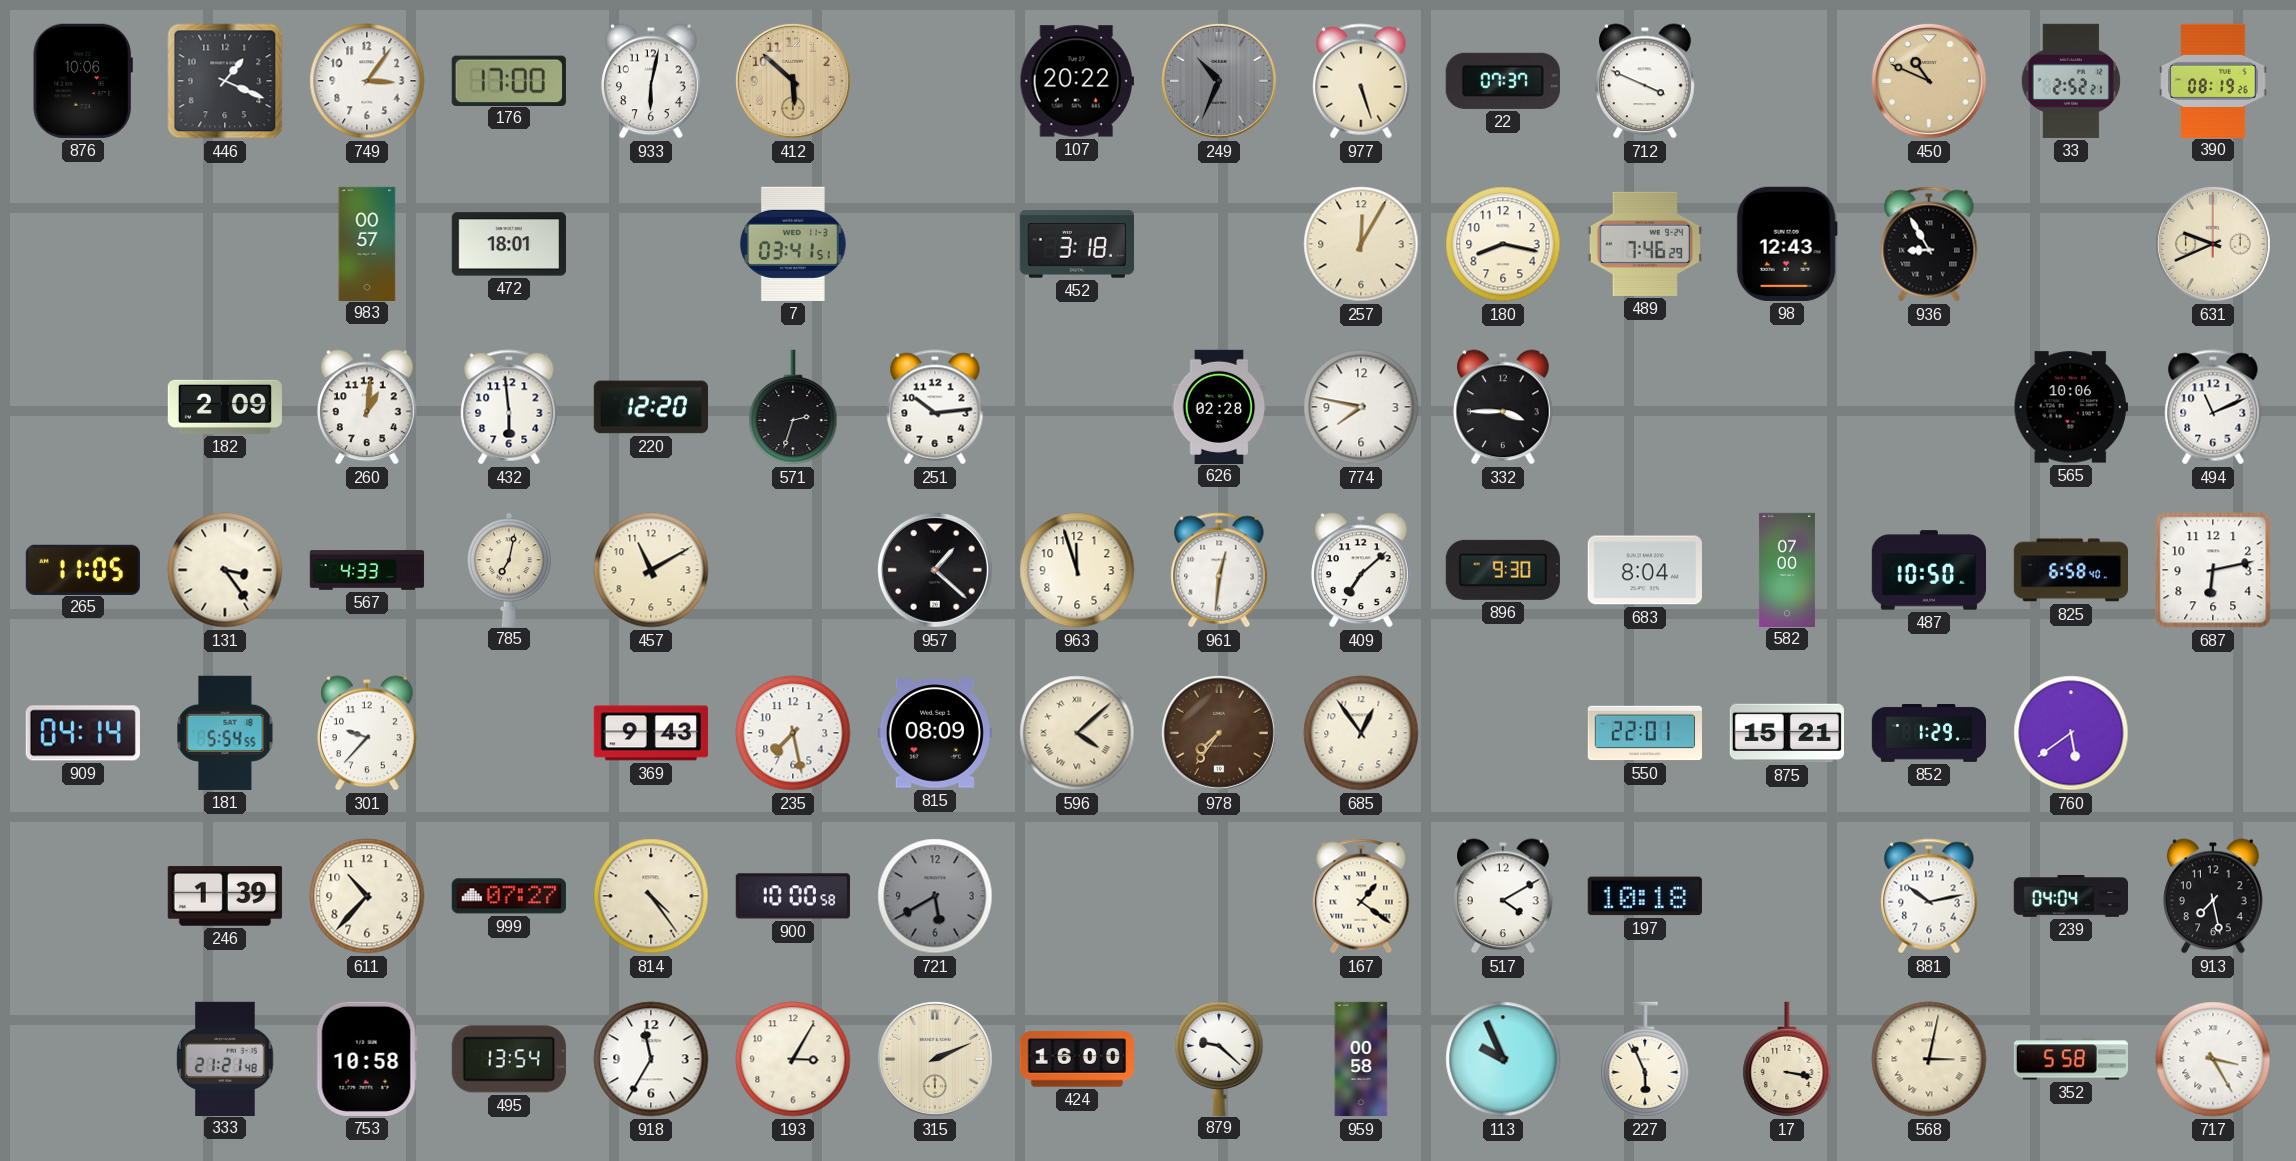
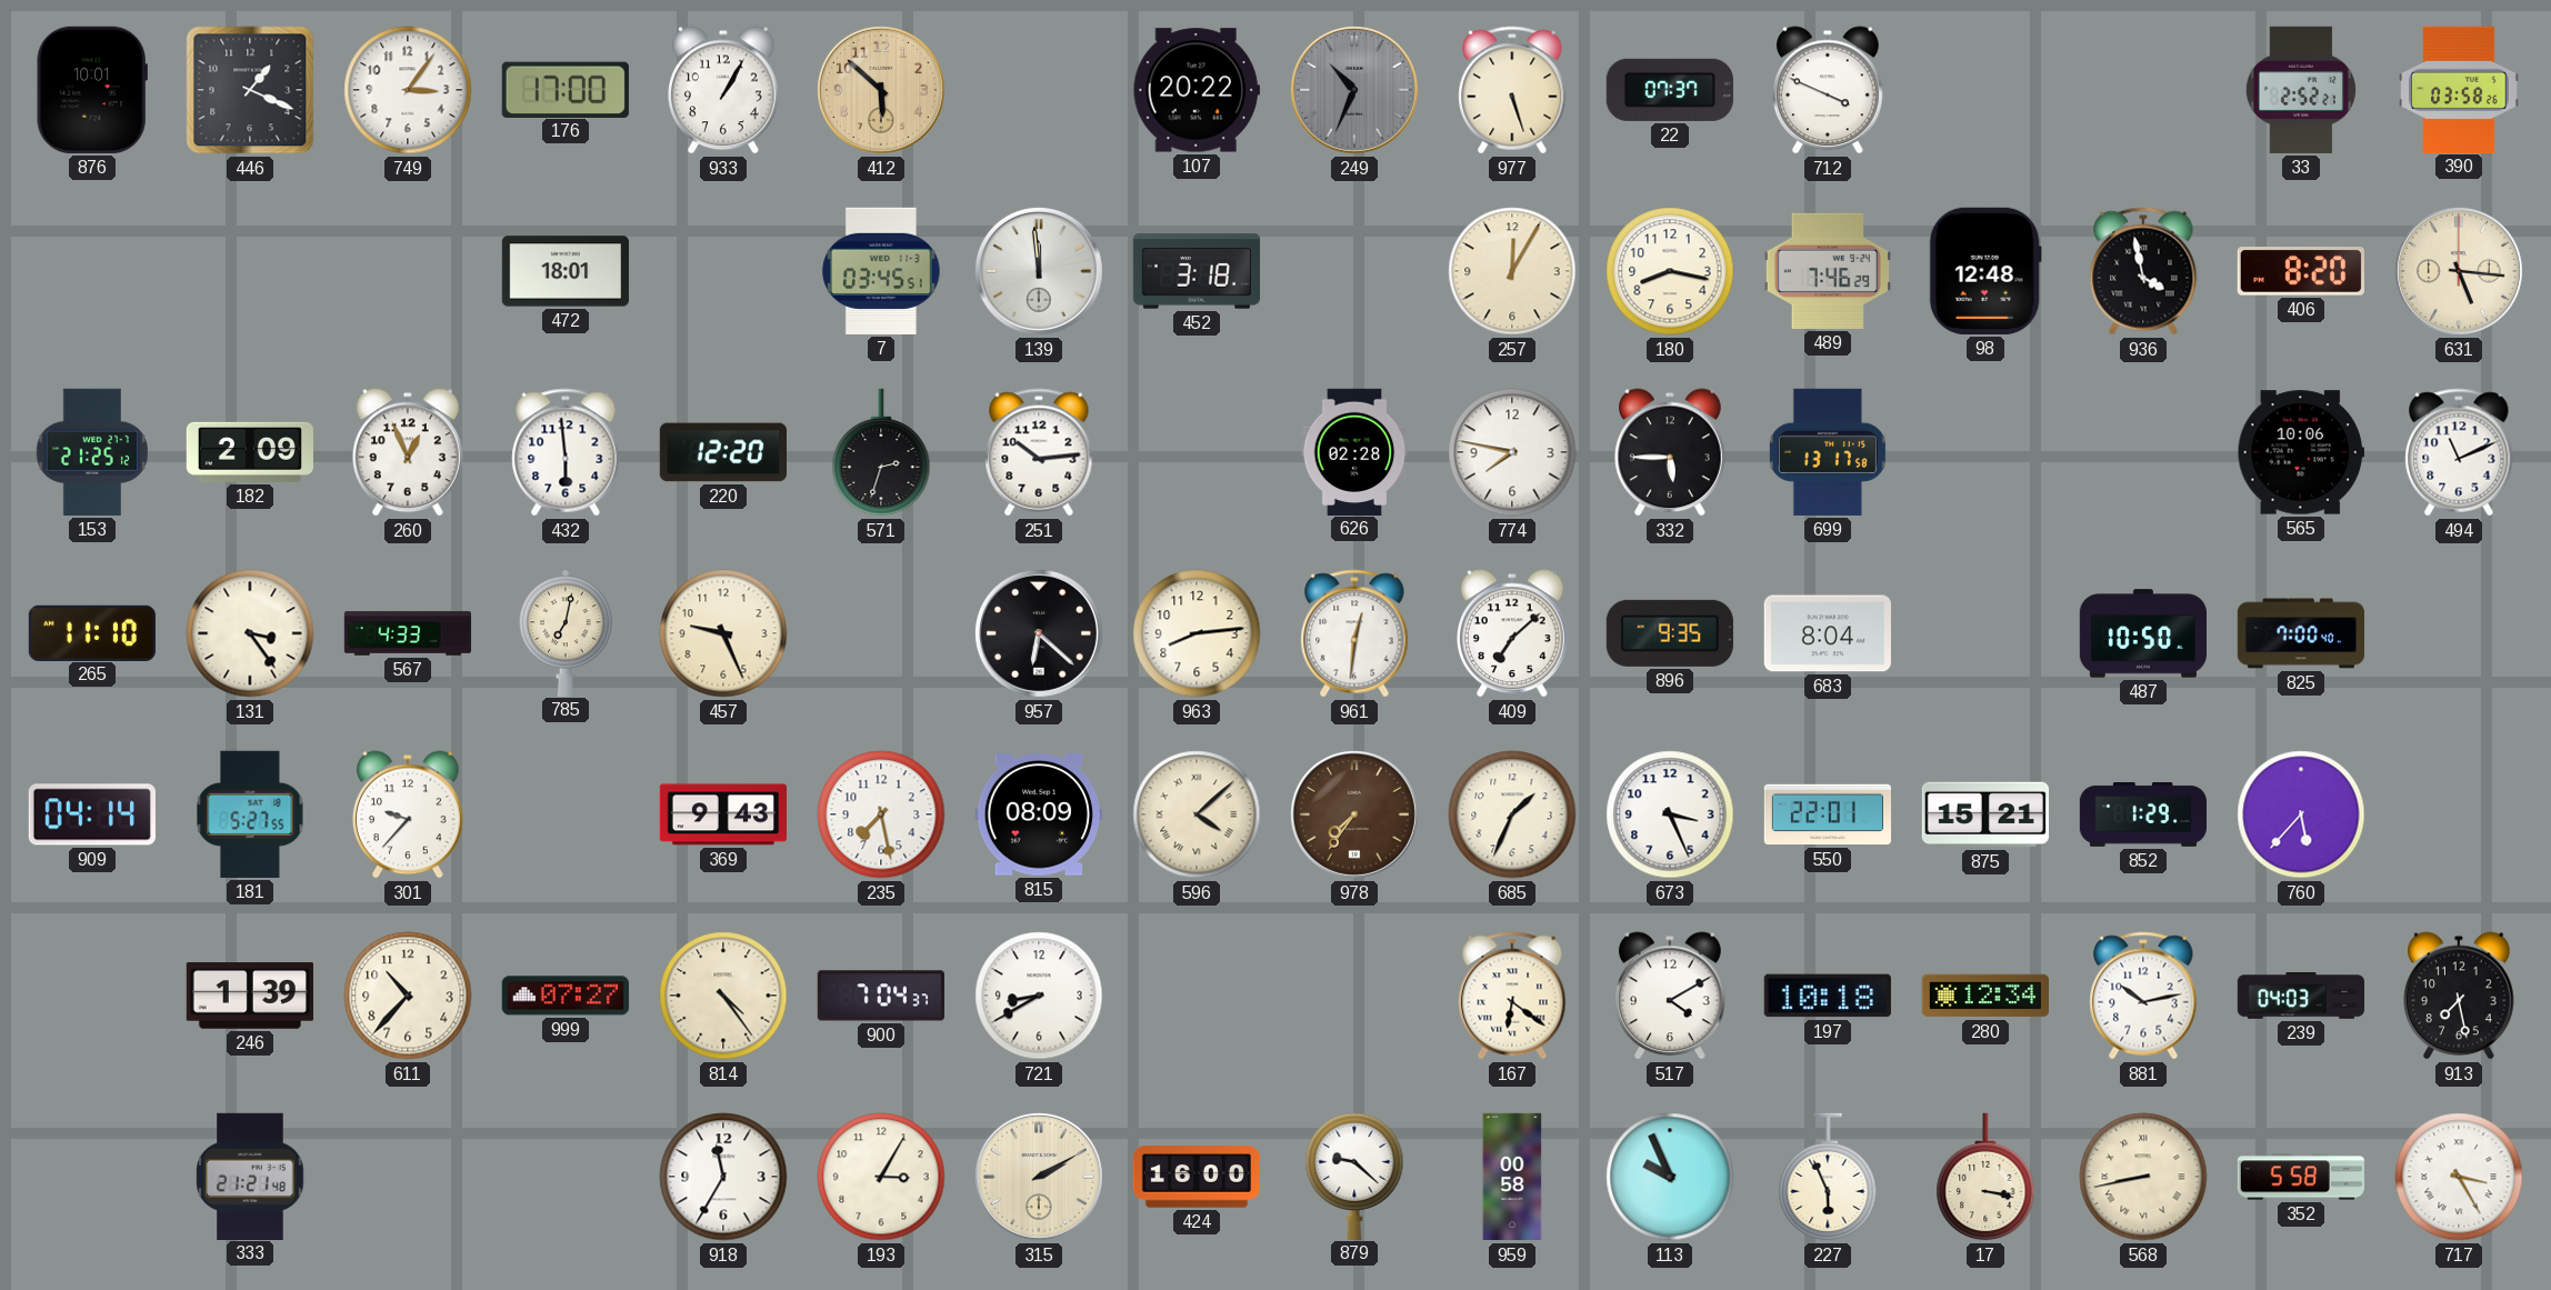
876: 10:06 -> 10:01
933: 6:02 -> 1:05
450: 10:49 -> none
390: 08:19 -> 03:58
983: 00:57 -> none
7: 03:41 -> 03:45
139: none -> 11:59
98: 12:43 -> 12:48
936: 8:55 -> 3:58
406: none -> 8:20
631: 9:41 -> 5:16
153: none -> 21:25
260: 1:01 -> 12:56
332: 3:45 -> 5:45
699: none -> 13:17
265: 11:05 -> 11:10
457: 11:10 -> 9:26
957: 1:22 -> 6:22
963: 11:57 -> 8:14
896: 9:30 -> 9:35
582: 07:00 -> none
825: 6:58 -> 7:00
687: 6:13 -> none
181: 5:54 -> 5:27
685: 12:54 -> 1:34
673: none -> 3:26
760: 5:39 -> 5:37
900: 10:00 -> 7:04
721: 5:40 -> 8:40
721 dial: grey -> white
167: 1:21 -> 6:21
280: none -> 12:34
239: 04:04 -> 04:03
753: 10:58 -> none
495: 13:54 -> none
315: 2:11 -> 2:10
568: 3:02 -> 8:43
